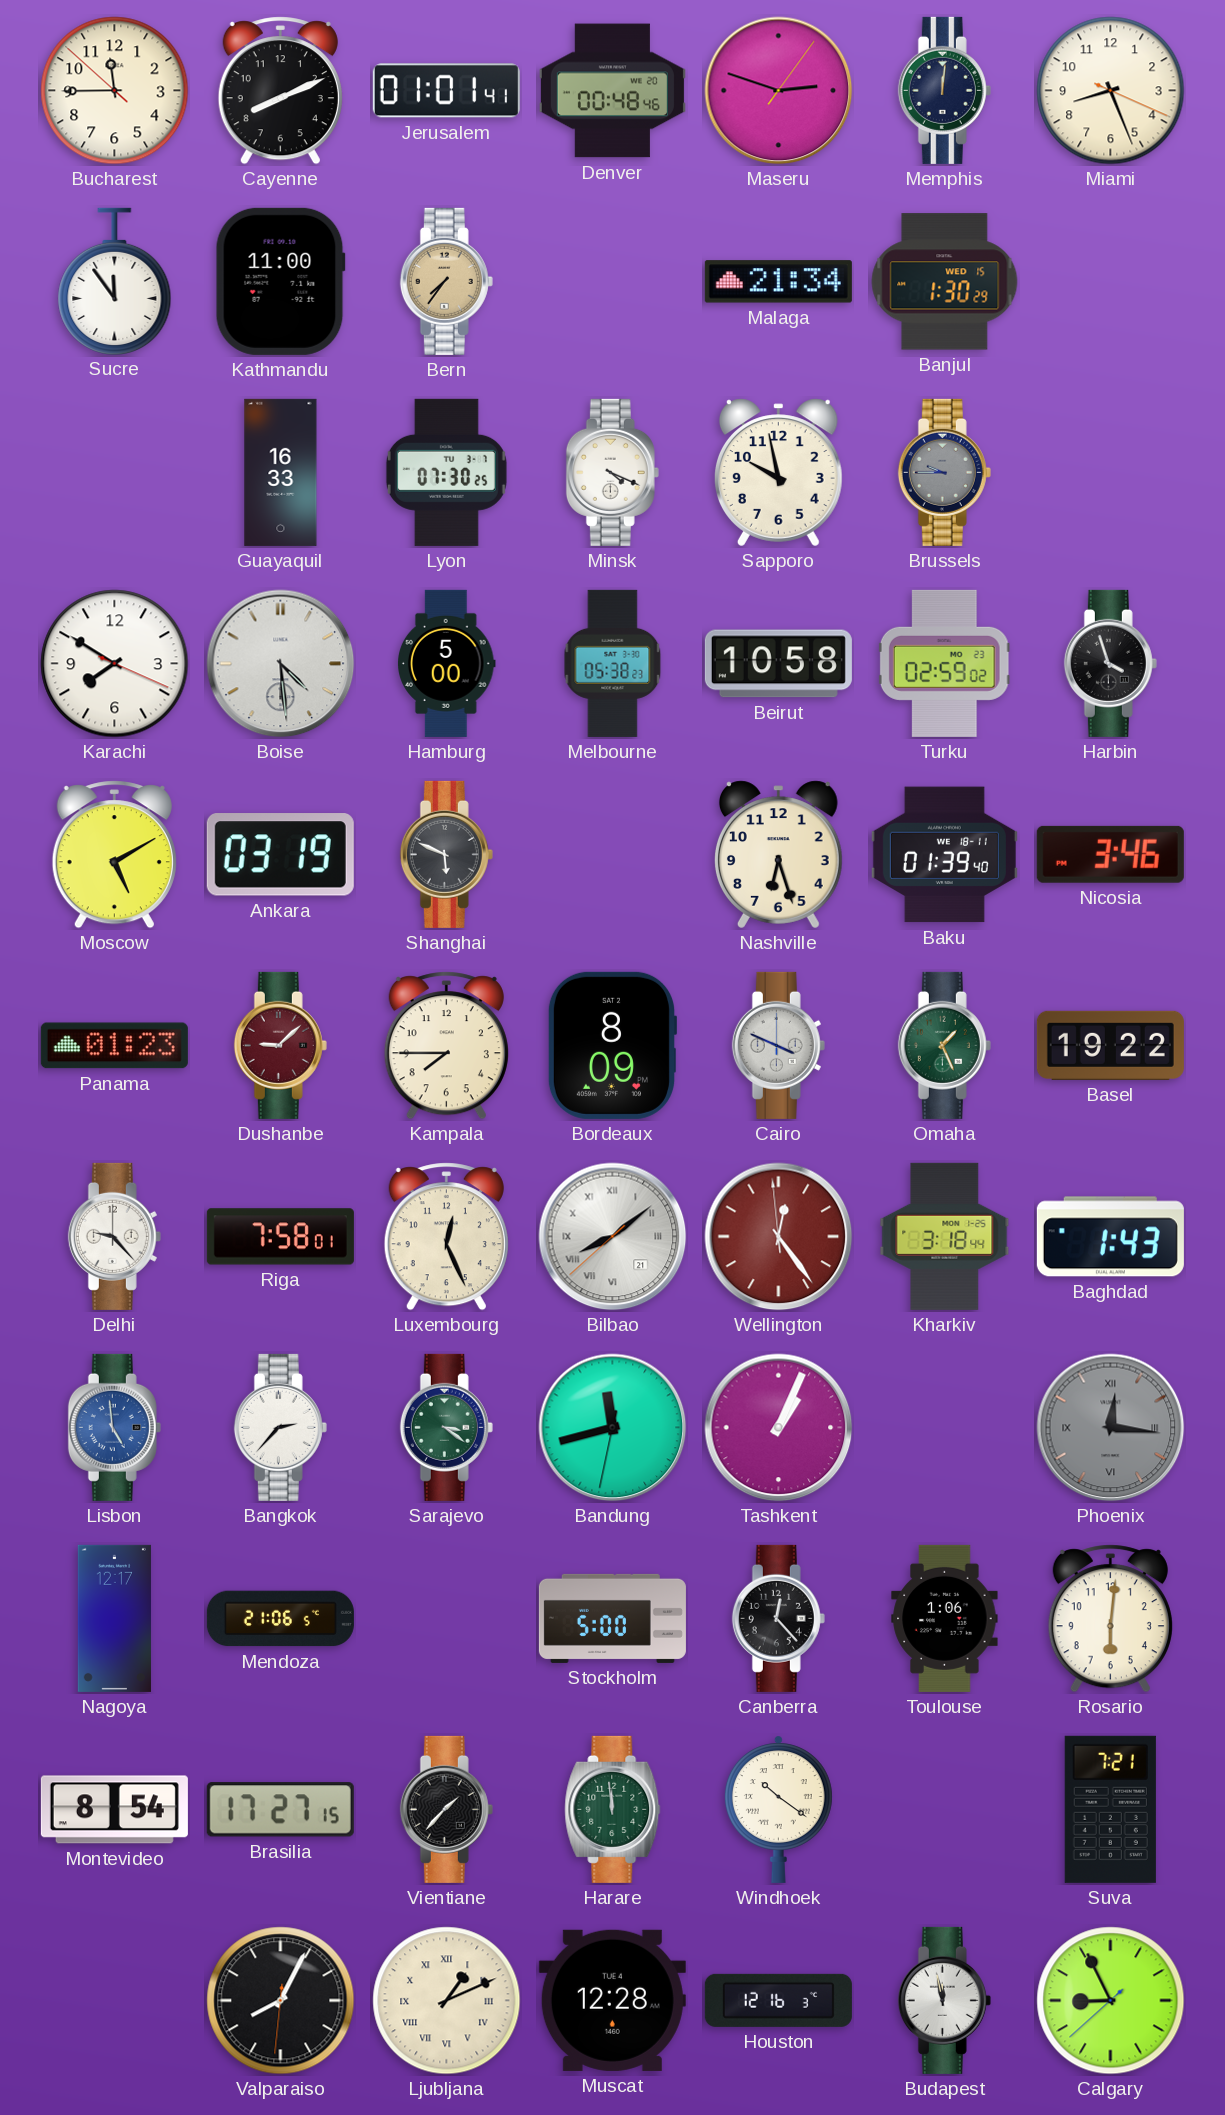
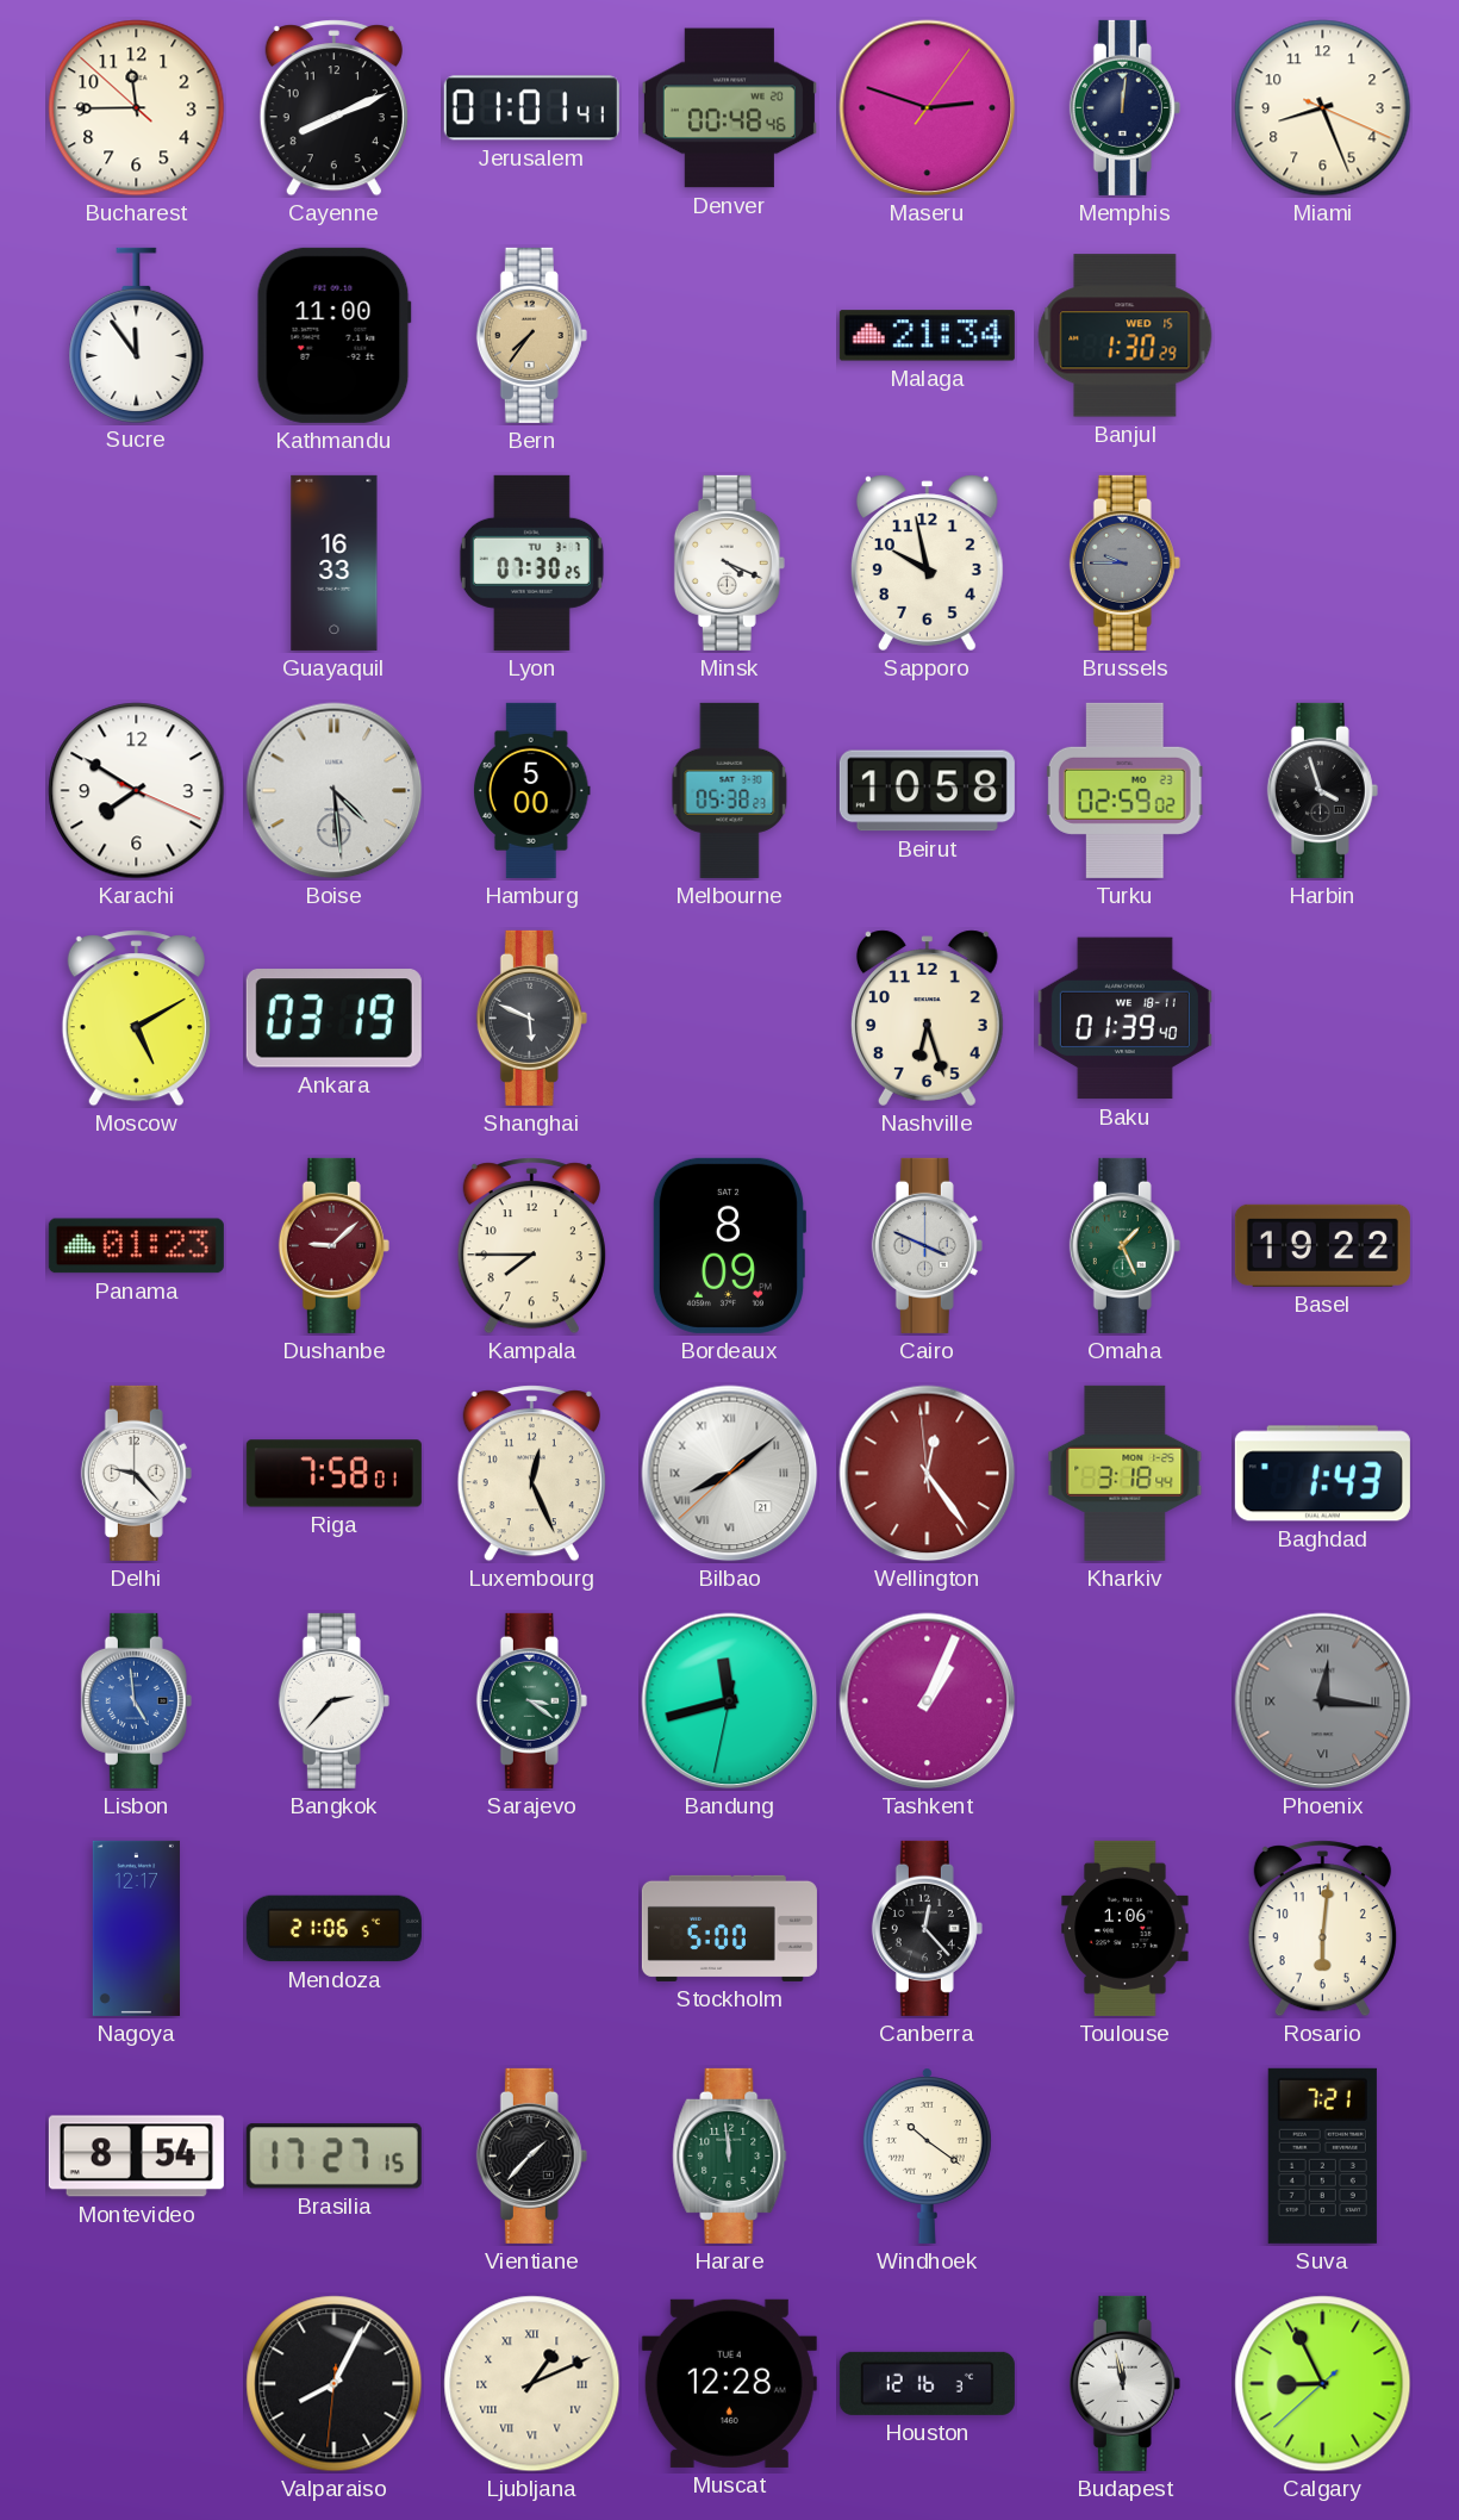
Nicosia: 3:46 -> none
